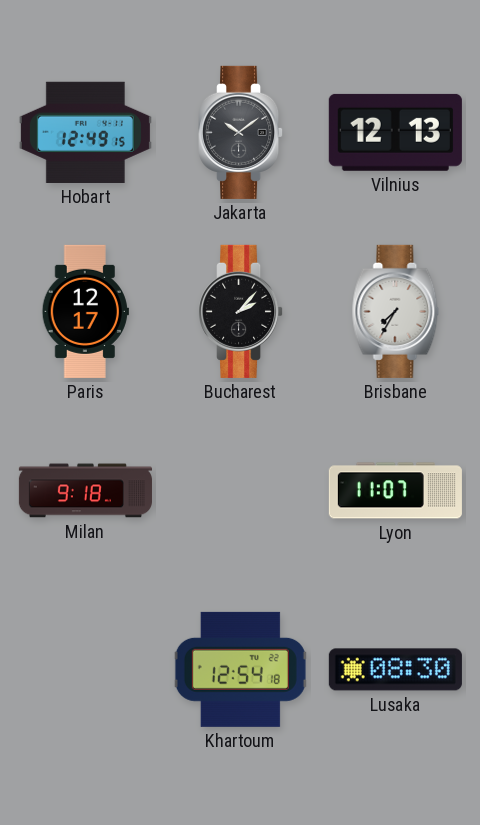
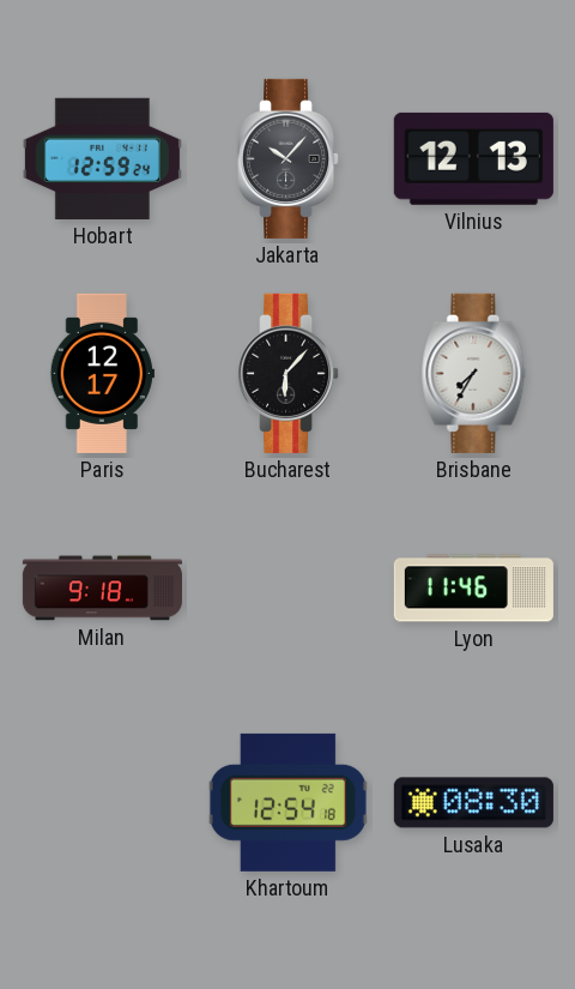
Hobart: 12:49 -> 12:59
Jakarta: 10:09 -> 10:07
Bucharest: 2:07 -> 6:07
Lyon: 11:07 -> 11:46
